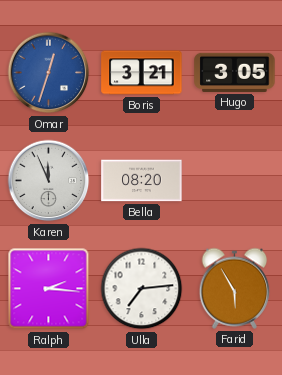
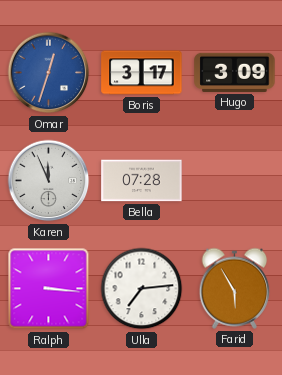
Boris: 3:21 -> 3:17
Hugo: 3:05 -> 3:09
Bella: 08:20 -> 07:28
Ralph: 2:16 -> 3:16
